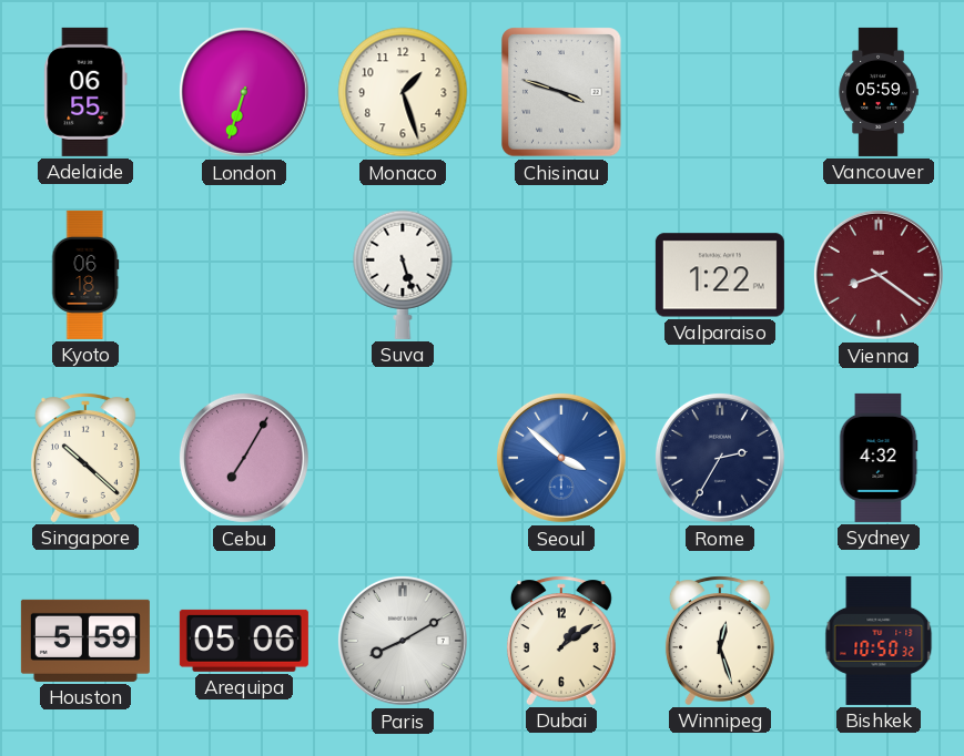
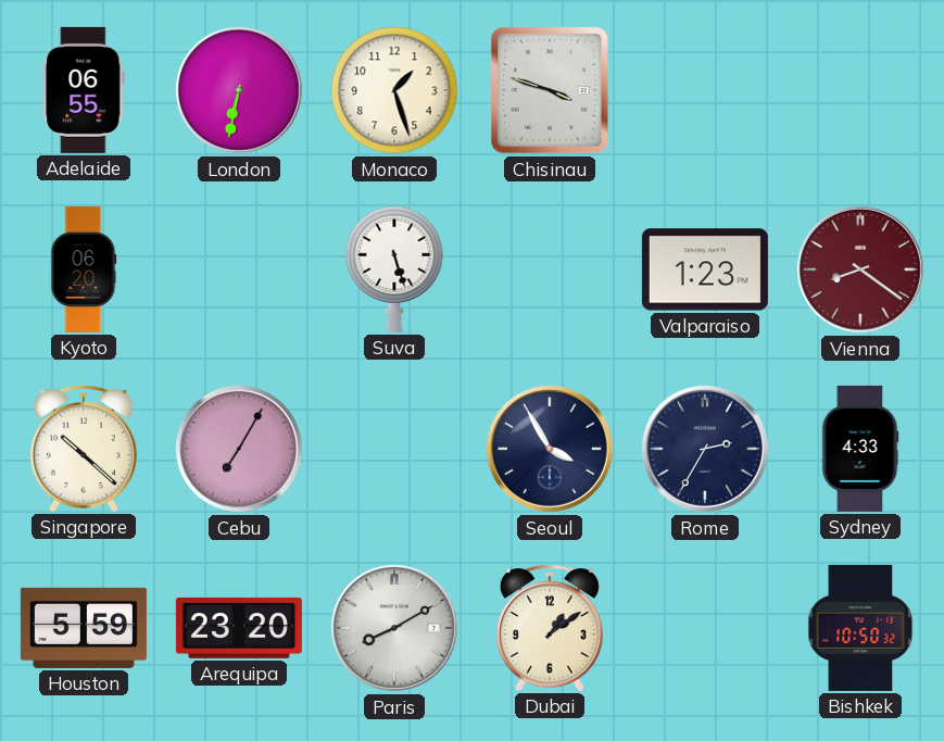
London: 6:33 -> 6:32
Vancouver: 05:59 -> none
Kyoto: 06:18 -> 06:20
Valparaiso: 1:22 -> 1:23
Seoul: 3:52 -> 3:55
Seoul dial: blue -> navy
Sydney: 4:32 -> 4:33
Arequipa: 05:06 -> 23:20
Winnipeg: 12:27 -> none
